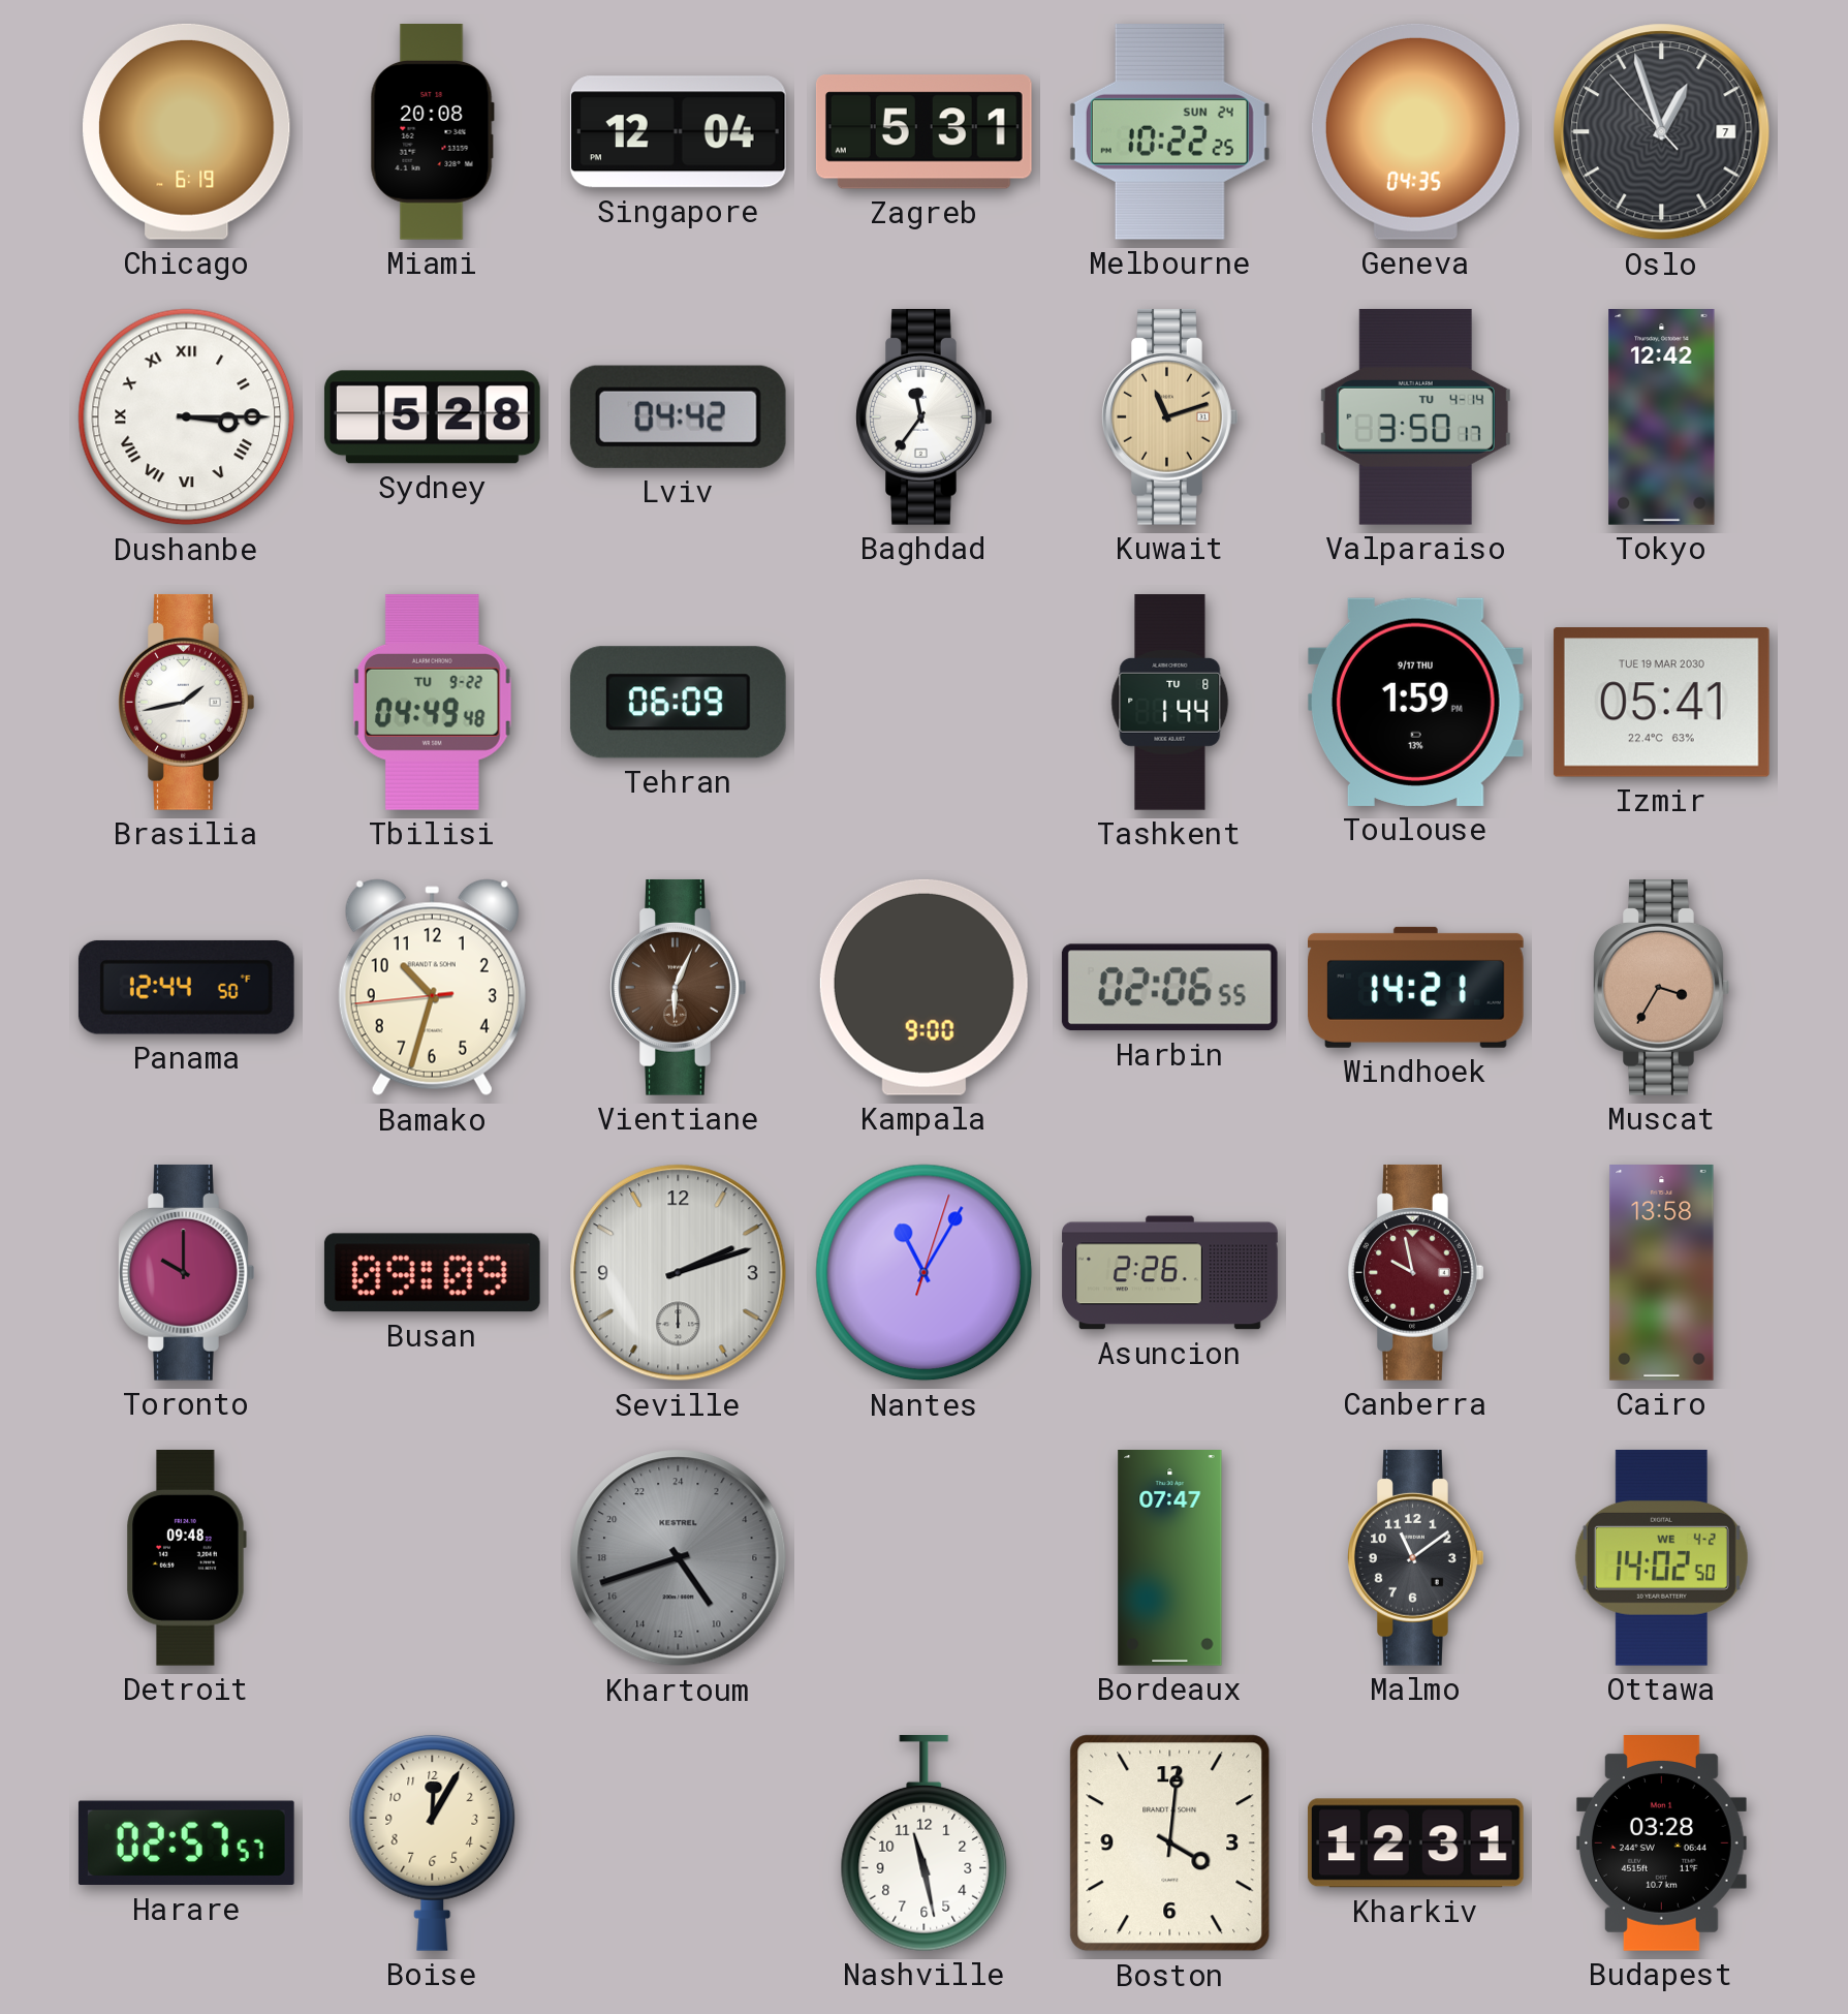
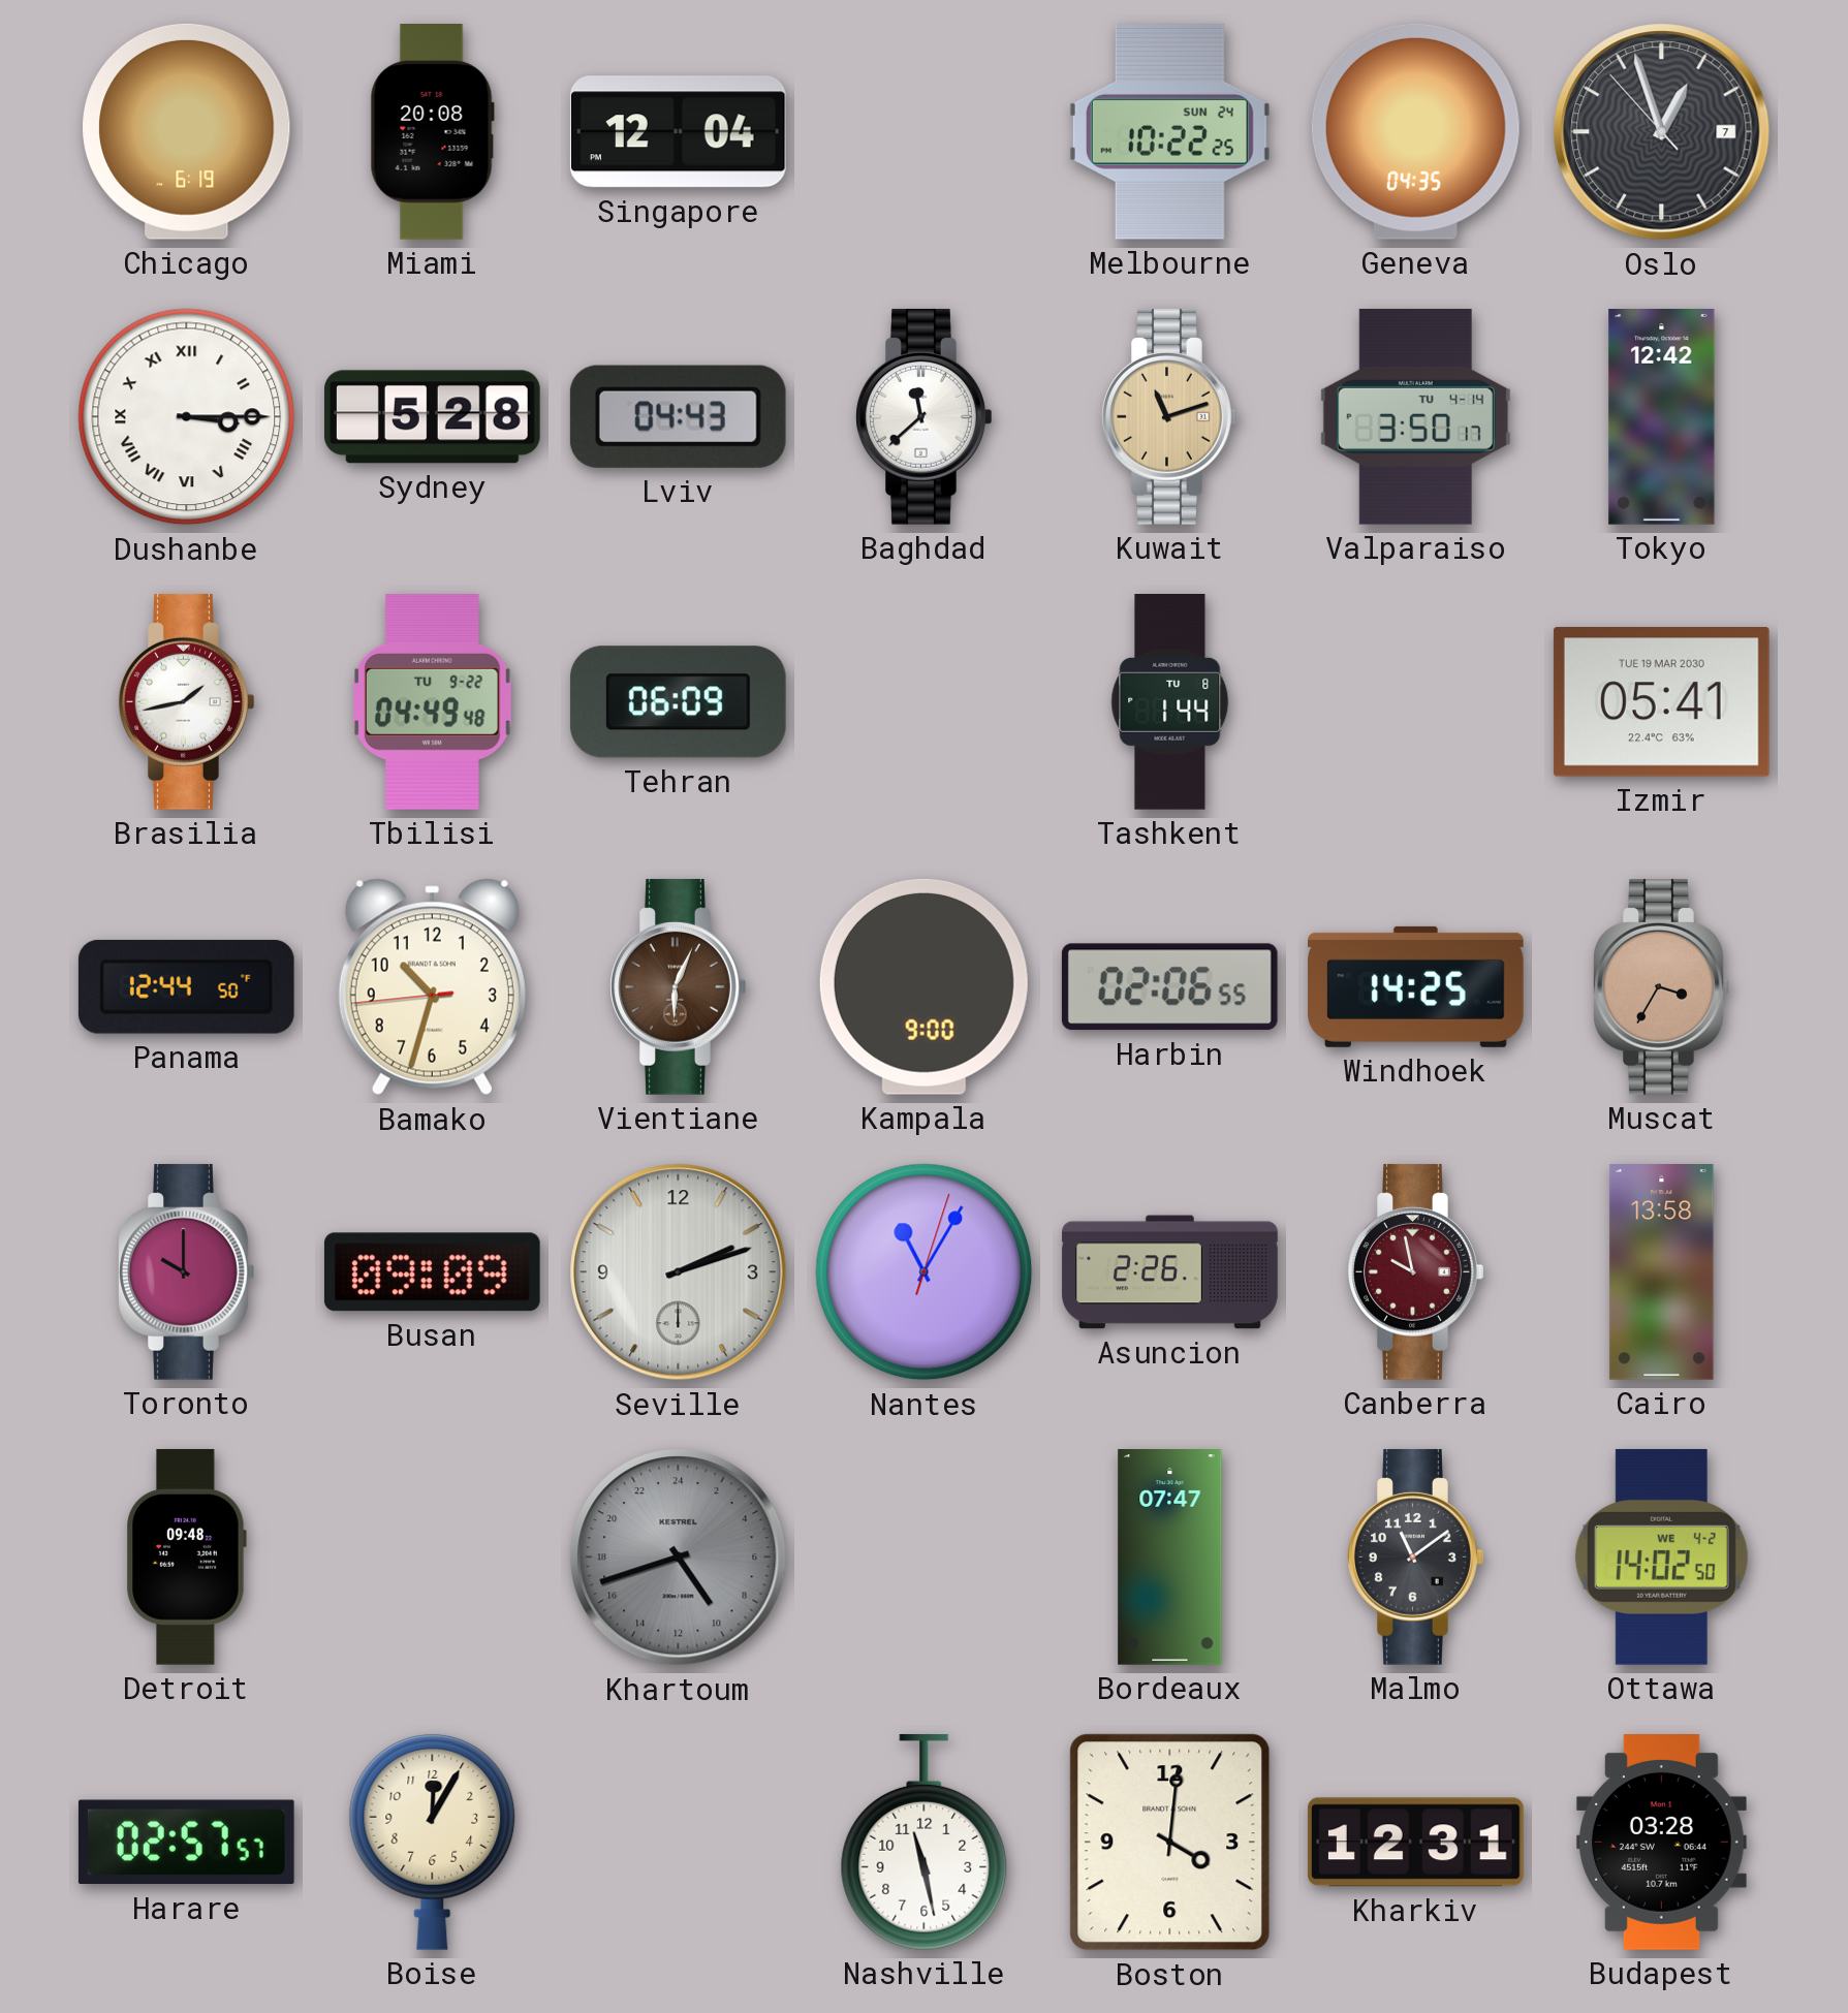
Zagreb: 5:31 -> none
Lviv: 04:42 -> 04:43
Baghdad: 11:36 -> 11:38
Toulouse: 1:59 -> none
Windhoek: 14:21 -> 14:25
